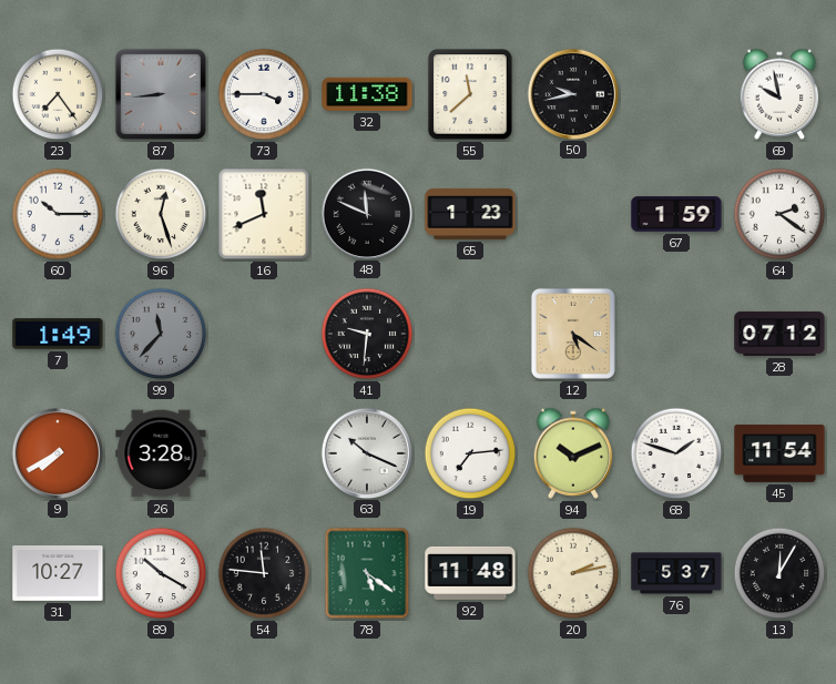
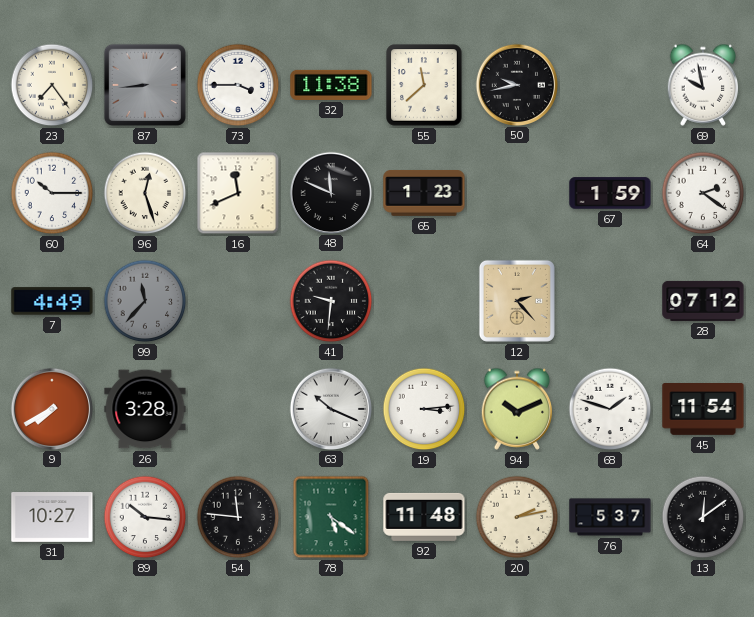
7: 1:49 -> 4:49
12: 5:21 -> 2:23
19: 7:14 -> 3:14
89: 10:20 -> 10:16
13: 12:05 -> 12:09
